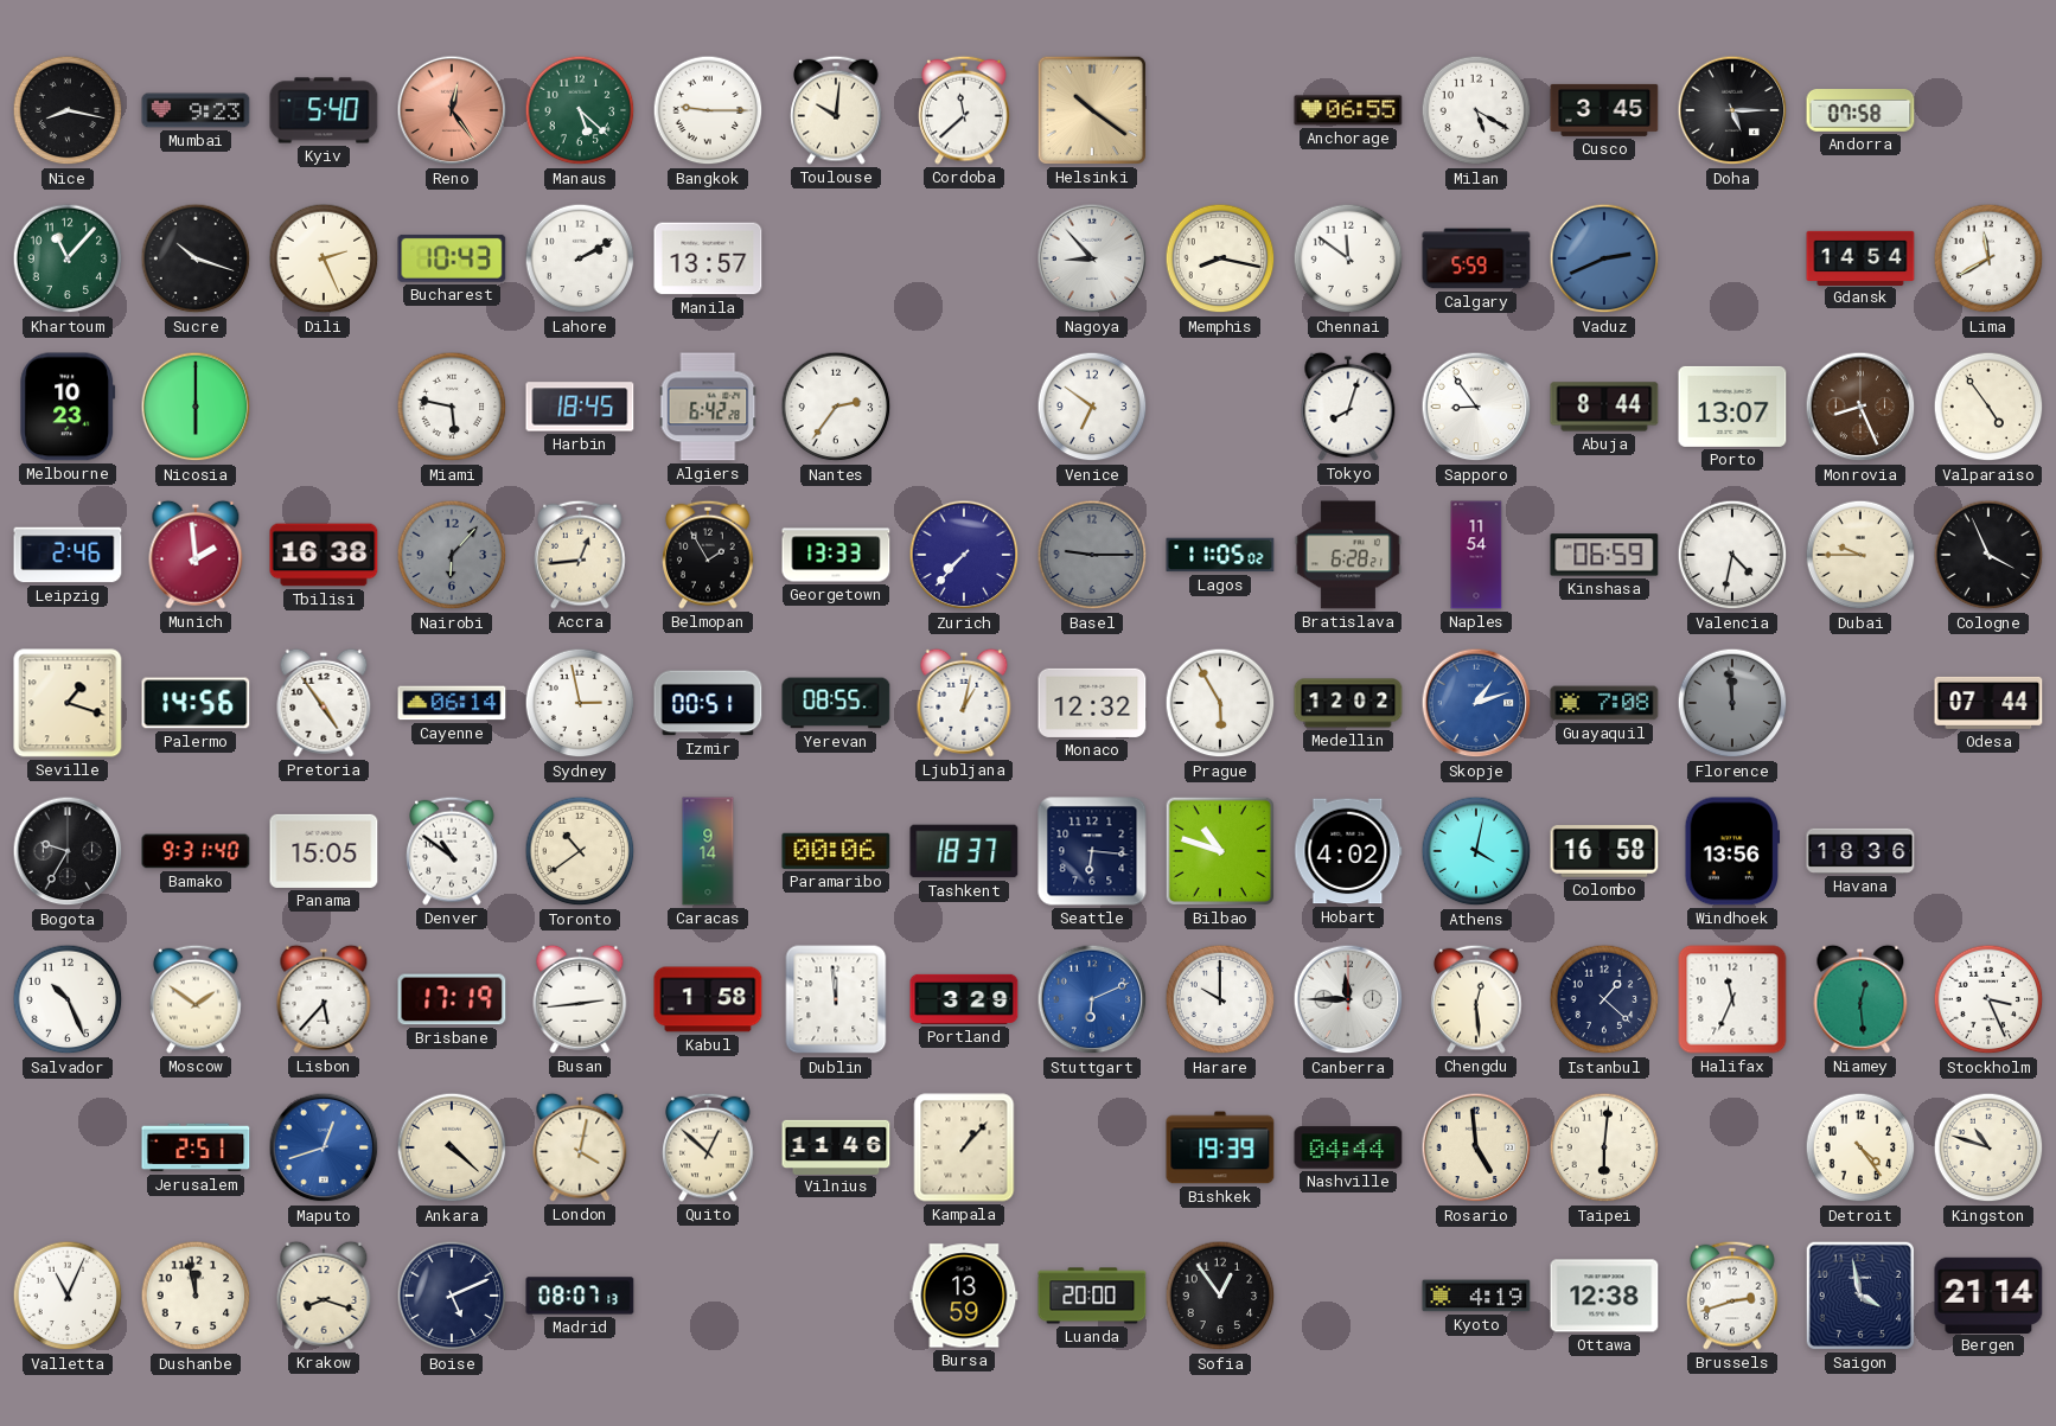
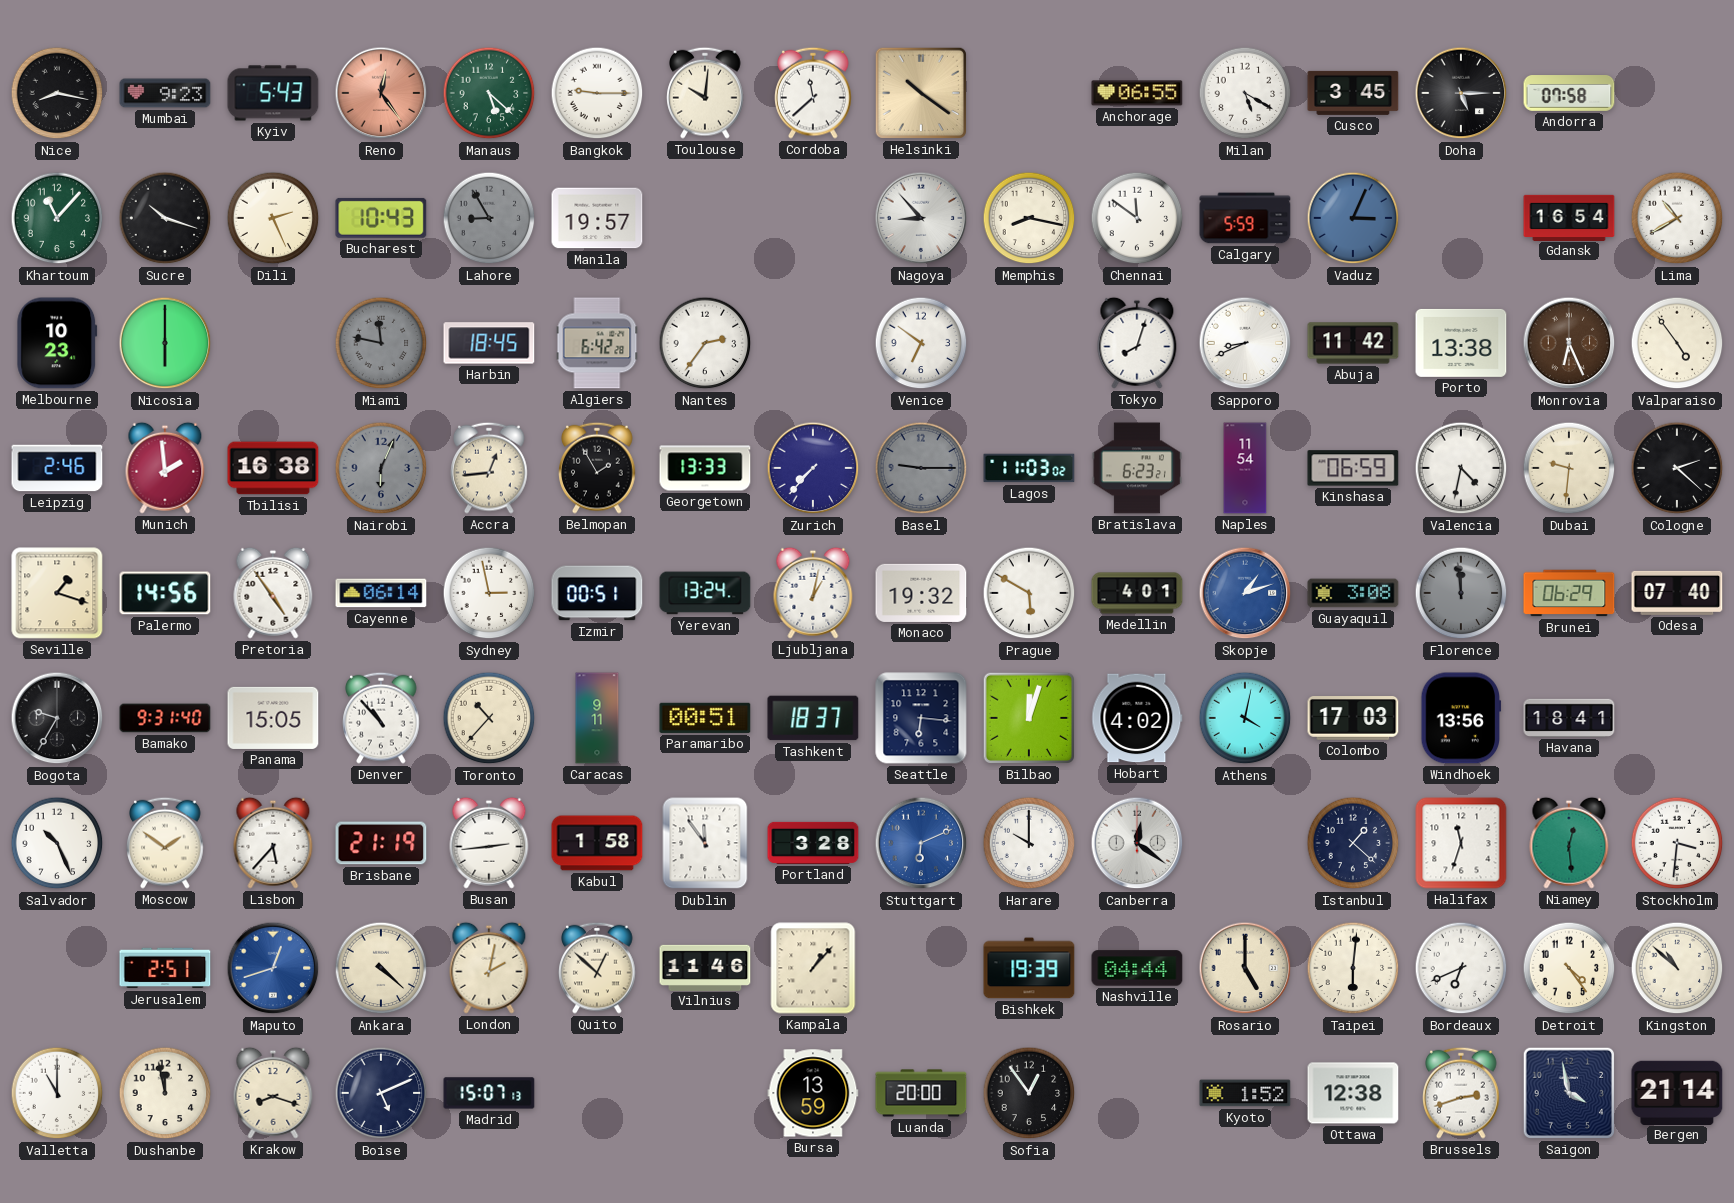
Kyiv: 5:40 -> 5:43
Lahore: 2:10 -> 8:55
Lahore dial: white -> grey
Manila: 13:57 -> 19:57
Vaduz: 2:41 -> 3:04
Gdansk: 14:54 -> 16:54
Lima: 11:40 -> 10:40
Miami: 5:47 -> 11:47
Miami dial: white -> grey
Sapporo: 8:54 -> 8:41
Abuja: 8:44 -> 11:42
Porto: 13:07 -> 13:38
Monrovia: 8:26 -> 6:26
Nairobi: 6:07 -> 6:04
Lagos: 11:05 -> 11:03
Bratislava: 6:28 -> 6:23
Dubai: 9:45 -> 9:31
Cologne: 3:56 -> 2:22
Yerevan: 08:55 -> 13:24
Monaco: 12:32 -> 19:32
Prague: 5:55 -> 5:50
Medellin: 12:02 -> 4:01
Guayaquil: 7:08 -> 3:08
Brunei: none -> 06:29
Odesa: 07:44 -> 07:40
Denver: 10:51 -> 10:53
Toronto: 10:39 -> 10:37
Caracas: 9:14 -> 9:11
Paramaribo: 00:06 -> 00:51
Bilbao: 10:48 -> 12:03
Colombo: 16:58 -> 17:03
Havana: 18:36 -> 18:41
Brisbane: 17:19 -> 21:19
Dublin: 11:59 -> 11:54
Portland: 3:29 -> 3:28
Canberra: 11:45 -> 12:21
Chengdu: 12:29 -> none
Halifax: 11:34 -> 11:33
Stockholm: 3:26 -> 3:31
London: 4:02 -> 2:02
Rosario: 4:59 -> 5:00
Bordeaux: none -> 6:41
Kingston: 10:48 -> 10:52
Valletta: 11:04 -> 11:00
Madrid: 08:07 -> 15:07
Kyoto: 4:19 -> 1:52
